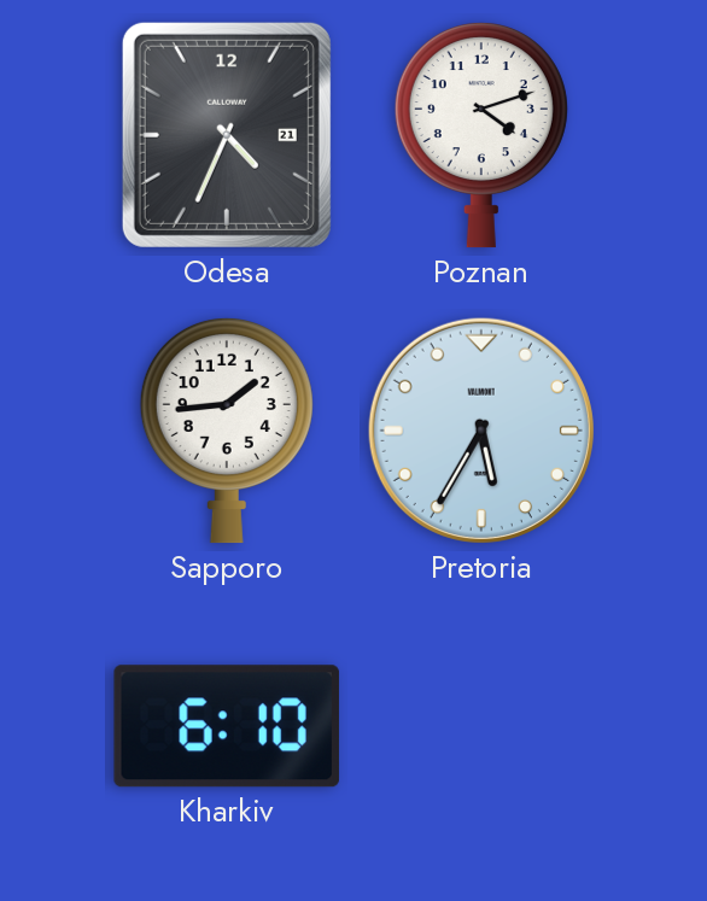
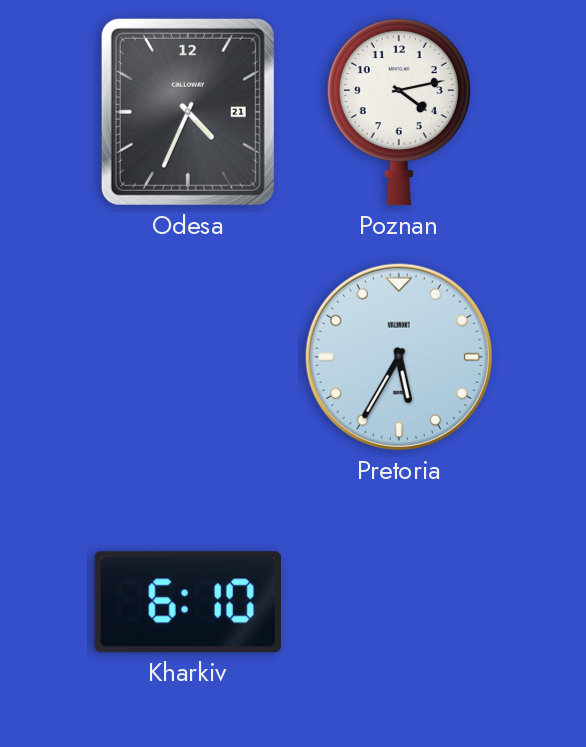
Poznan: 4:12 -> 4:13
Sapporo: 1:44 -> none
